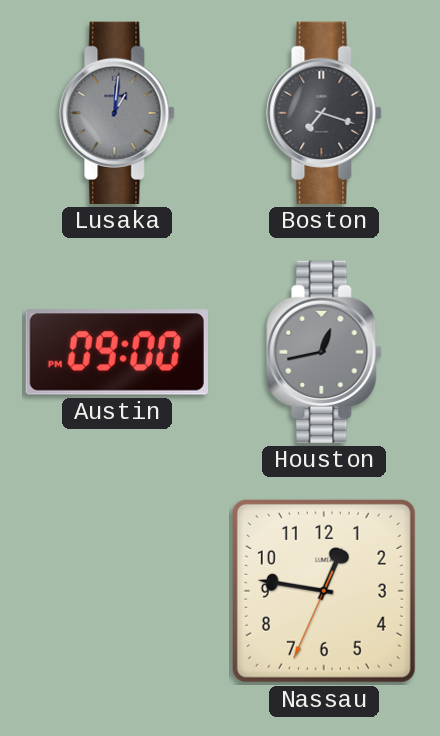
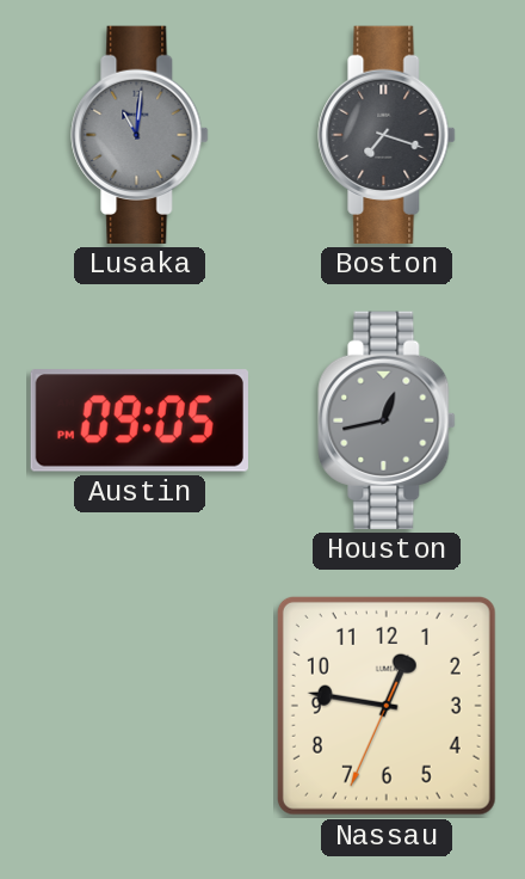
Lusaka: 1:01 -> 11:01
Austin: 09:00 -> 09:05
